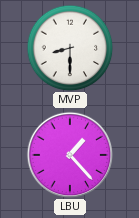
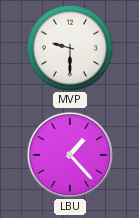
MVP: 8:30 -> 9:30
